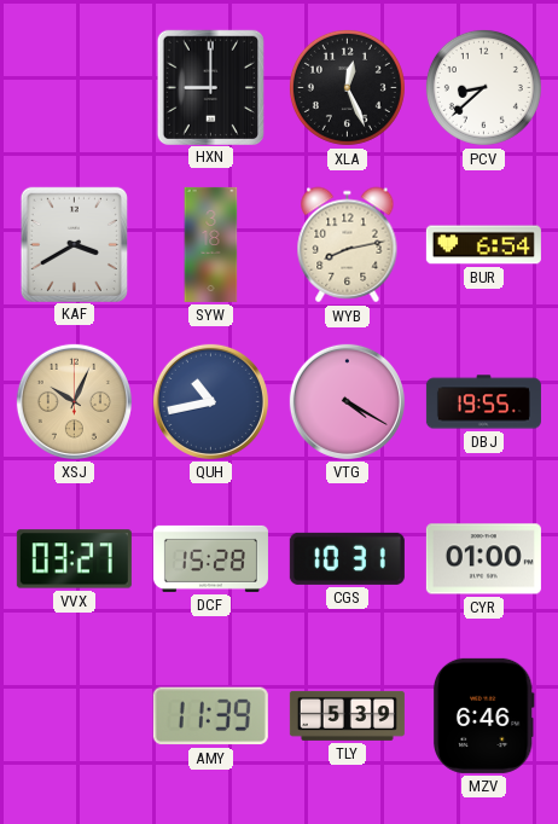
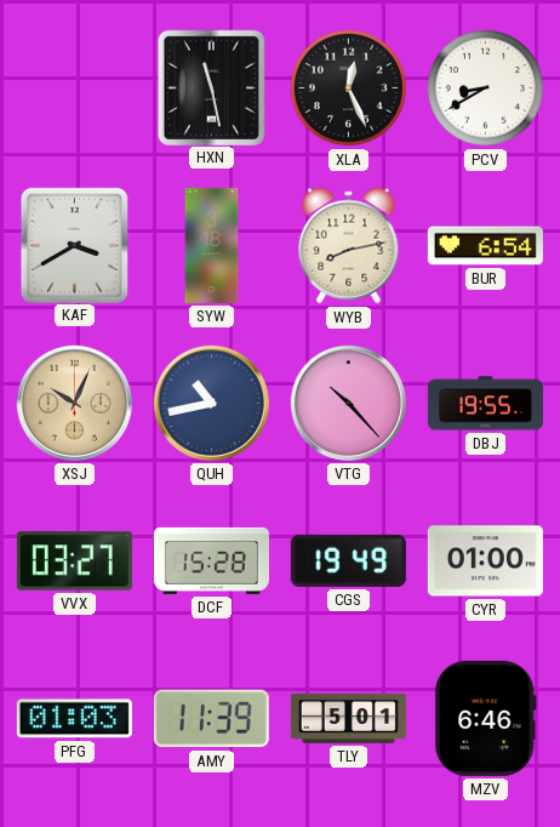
HXN: 9:00 -> 11:28
PCV: 8:38 -> 8:40
VTG: 4:20 -> 10:23
CGS: 10:31 -> 19:49
PFG: none -> 01:03
TLY: 5:39 -> 5:01
